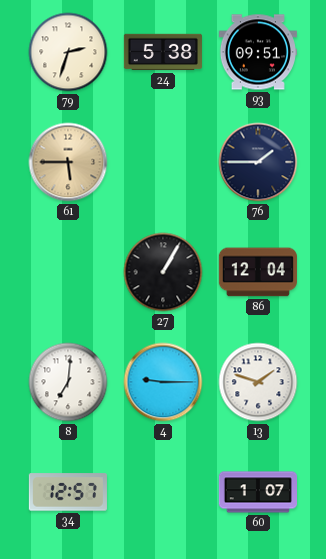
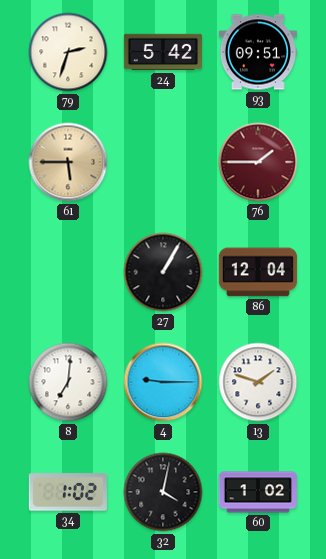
24: 5:38 -> 5:42
76 dial: navy -> burgundy
34: 12:57 -> 1:02
32: none -> 4:02
60: 1:07 -> 1:02
